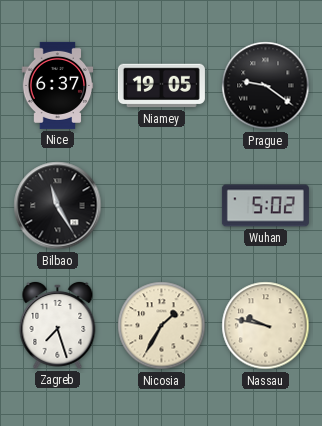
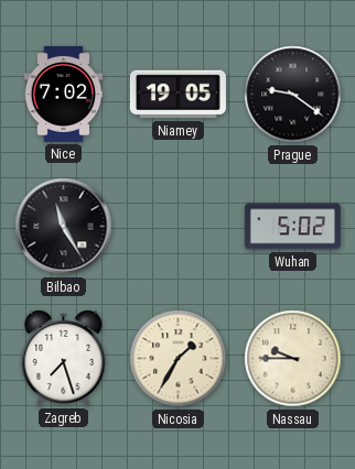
Nice: 6:37 -> 7:02
Nassau: 9:47 -> 9:45
